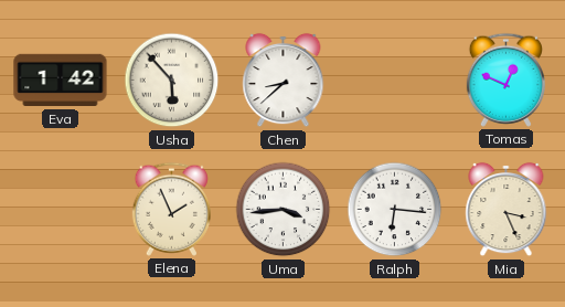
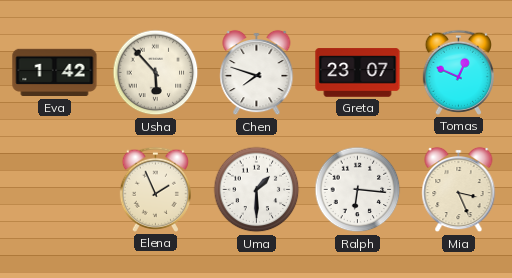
Chen: 8:38 -> 7:48
Greta: none -> 23:07
Uma: 3:44 -> 1:30
